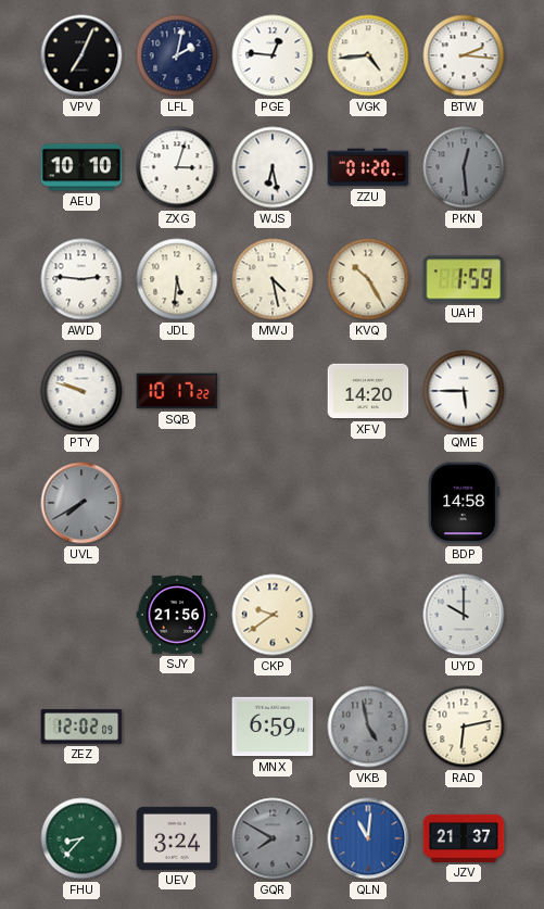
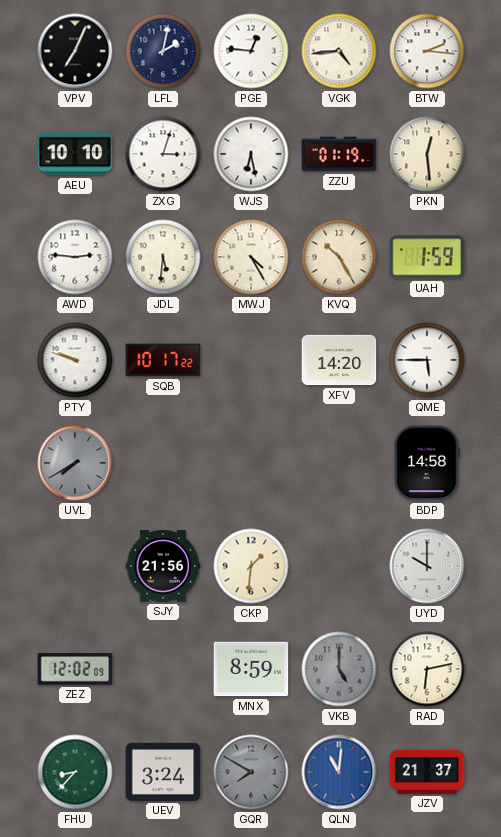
ZZU: 01:20 -> 01:19
PKN dial: grey -> cream
MWJ: 4:28 -> 4:25
CKP: 9:39 -> 1:31
MNX: 6:59 -> 8:59
VKB: 4:58 -> 5:00
